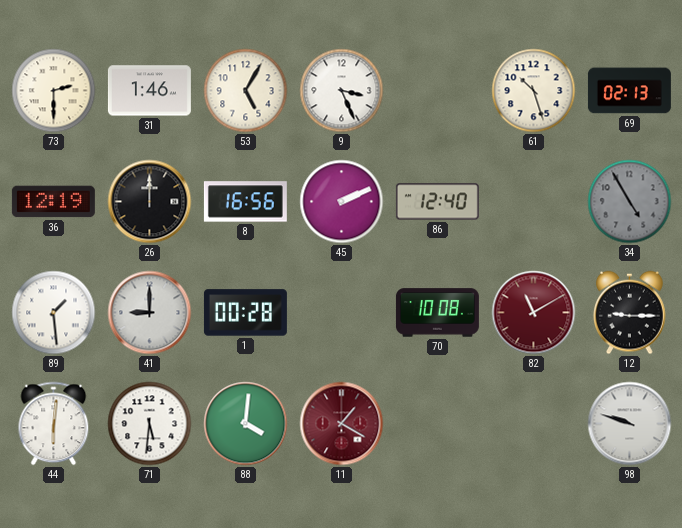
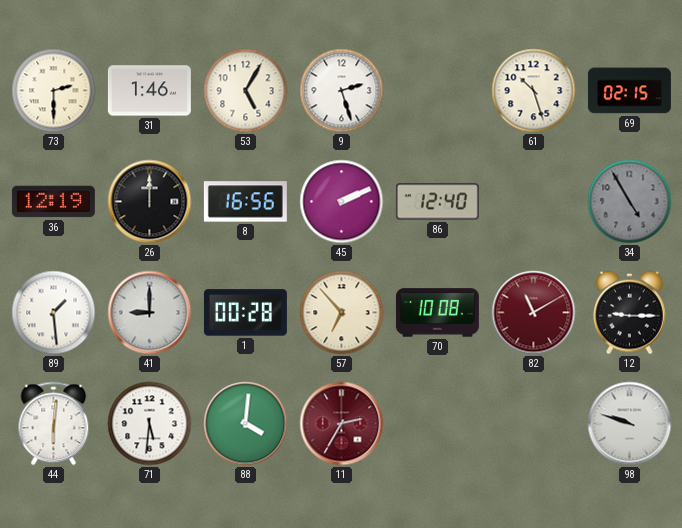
9: 3:26 -> 2:27
69: 02:13 -> 02:15
57: none -> 6:53
11: 1:20 -> 2:35
